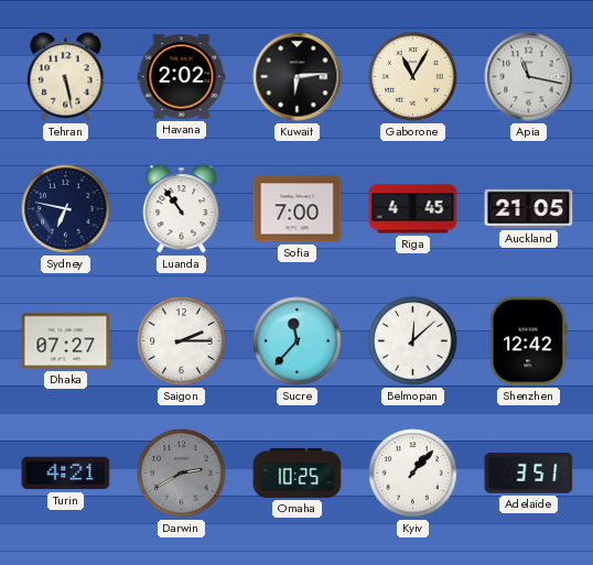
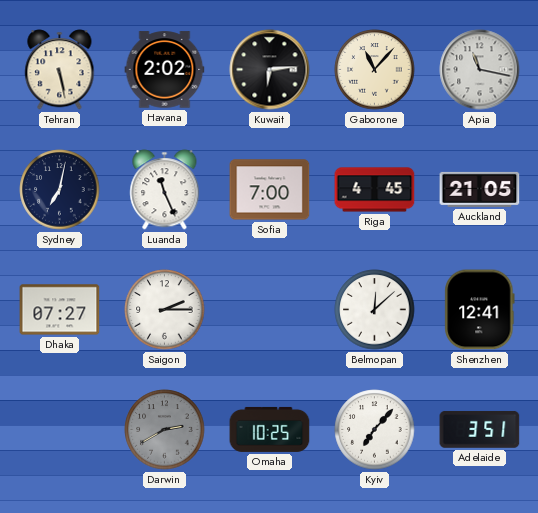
Gaborone: 11:05 -> 11:07
Sydney: 6:47 -> 7:02
Luanda: 10:54 -> 11:26
Sucre: 11:37 -> none
Shenzhen: 12:42 -> 12:41
Turin: 4:21 -> none
Kyiv: 1:07 -> 7:07
